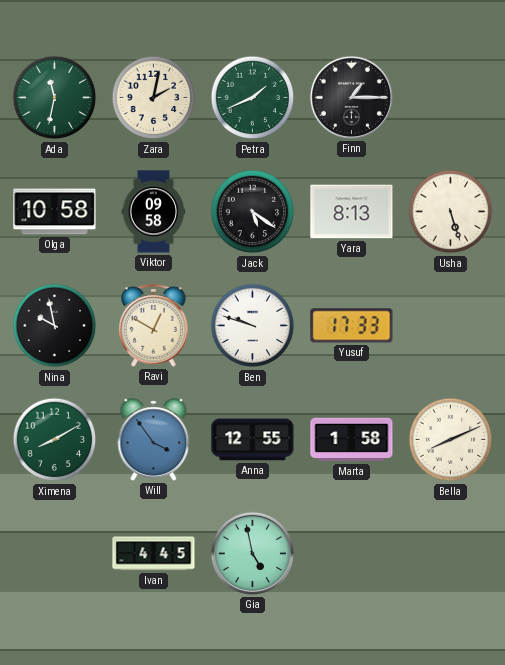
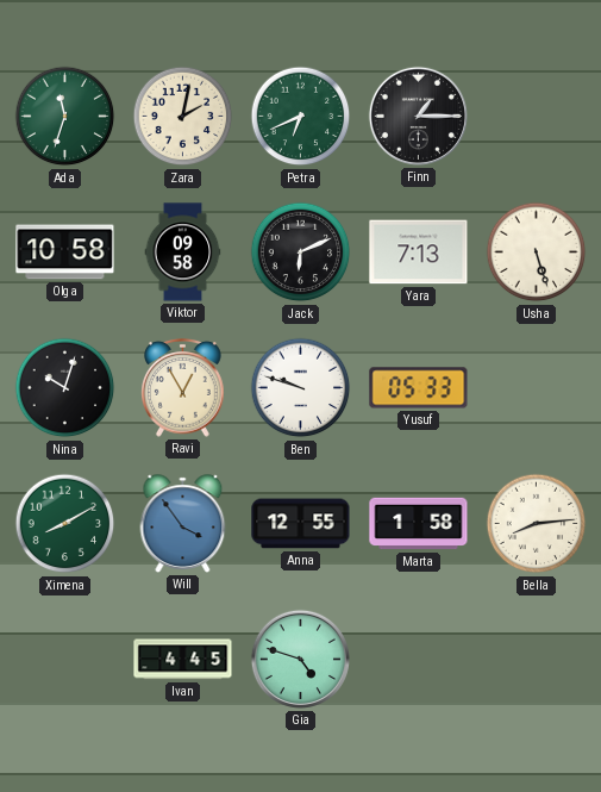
Ada: 11:32 -> 11:33
Petra: 1:41 -> 6:41
Jack: 5:21 -> 6:11
Yara: 8:13 -> 7:13
Nina: 9:58 -> 10:03
Ravi: 12:50 -> 12:55
Yusuf: 17:33 -> 05:33
Bella: 8:11 -> 8:14
Gia: 4:58 -> 4:48
